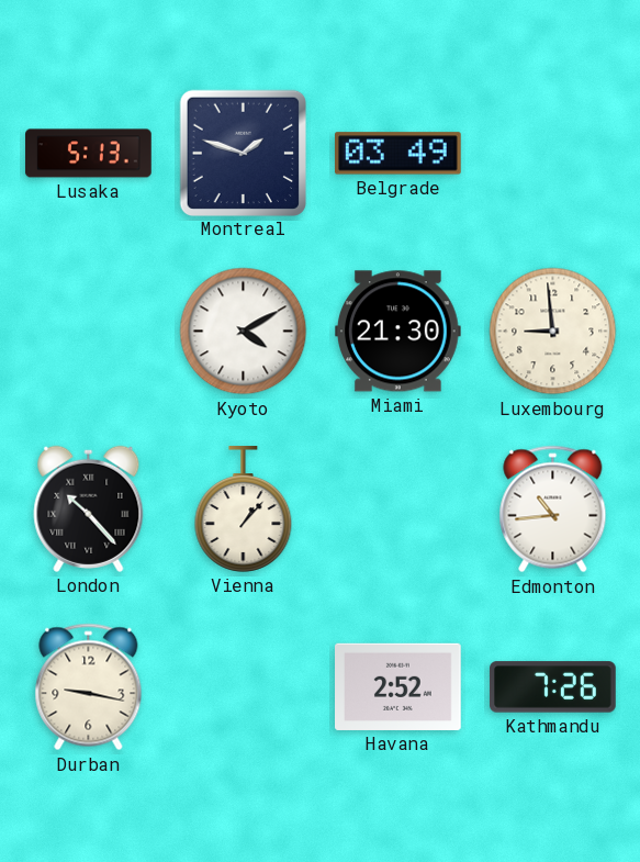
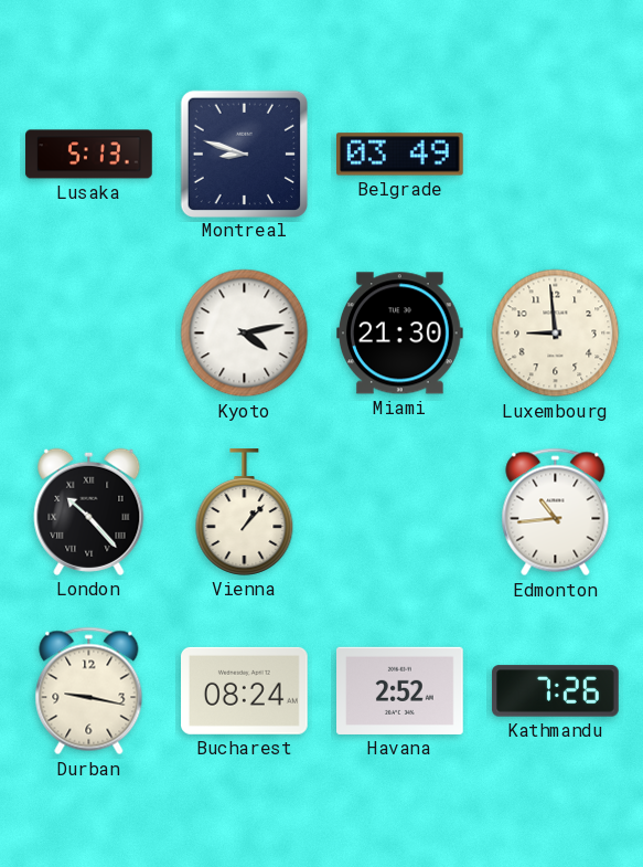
Montreal: 1:48 -> 8:48
Kyoto: 4:10 -> 4:13
Bucharest: none -> 08:24
